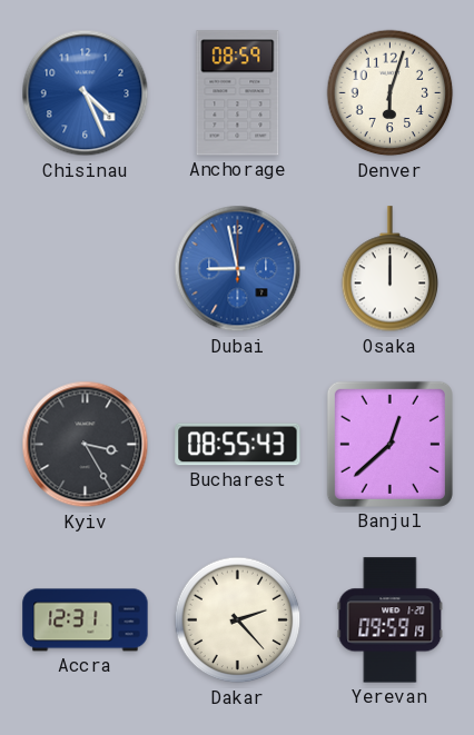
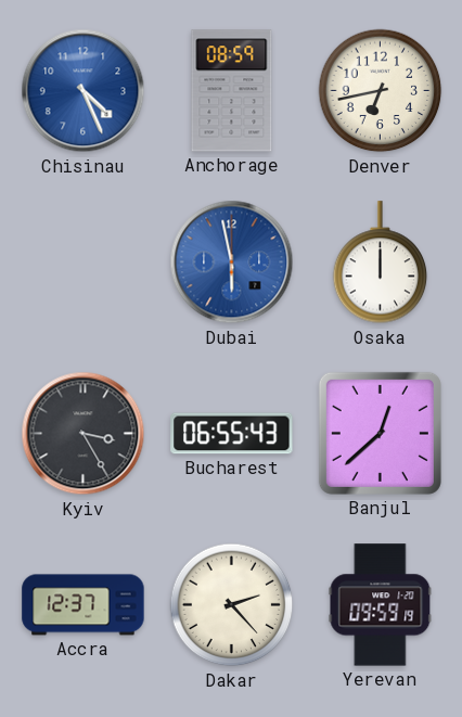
Denver: 6:03 -> 6:43
Dubai: 8:58 -> 5:58
Bucharest: 08:55 -> 06:55
Accra: 12:31 -> 12:37
